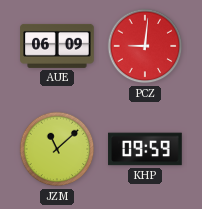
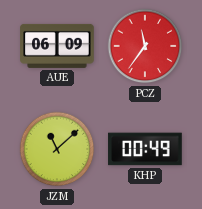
PCZ: 9:01 -> 11:36
KHP: 09:59 -> 00:49
